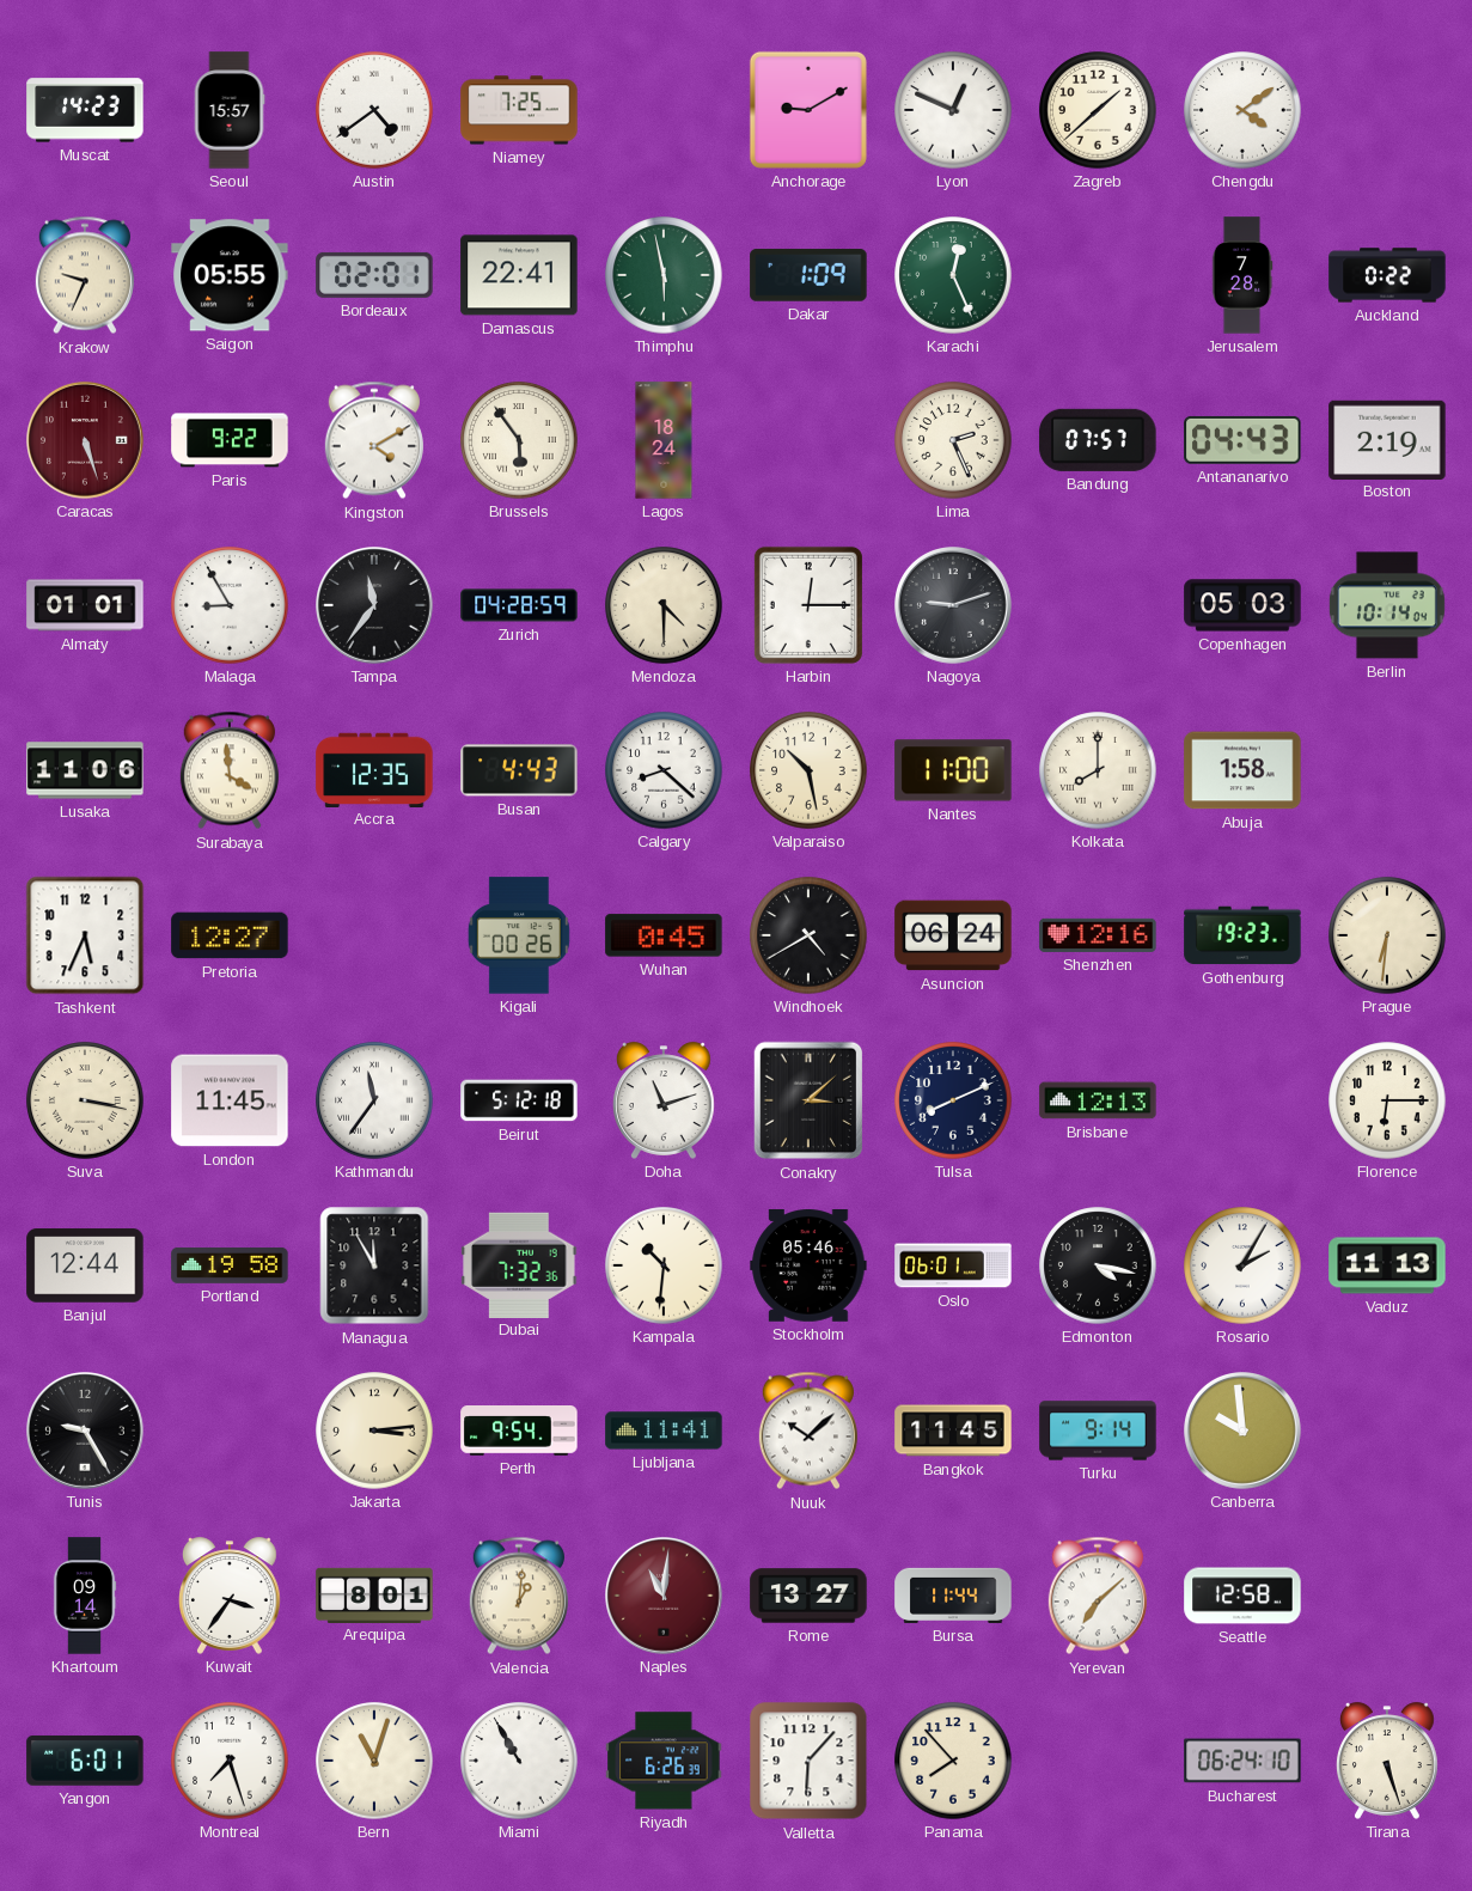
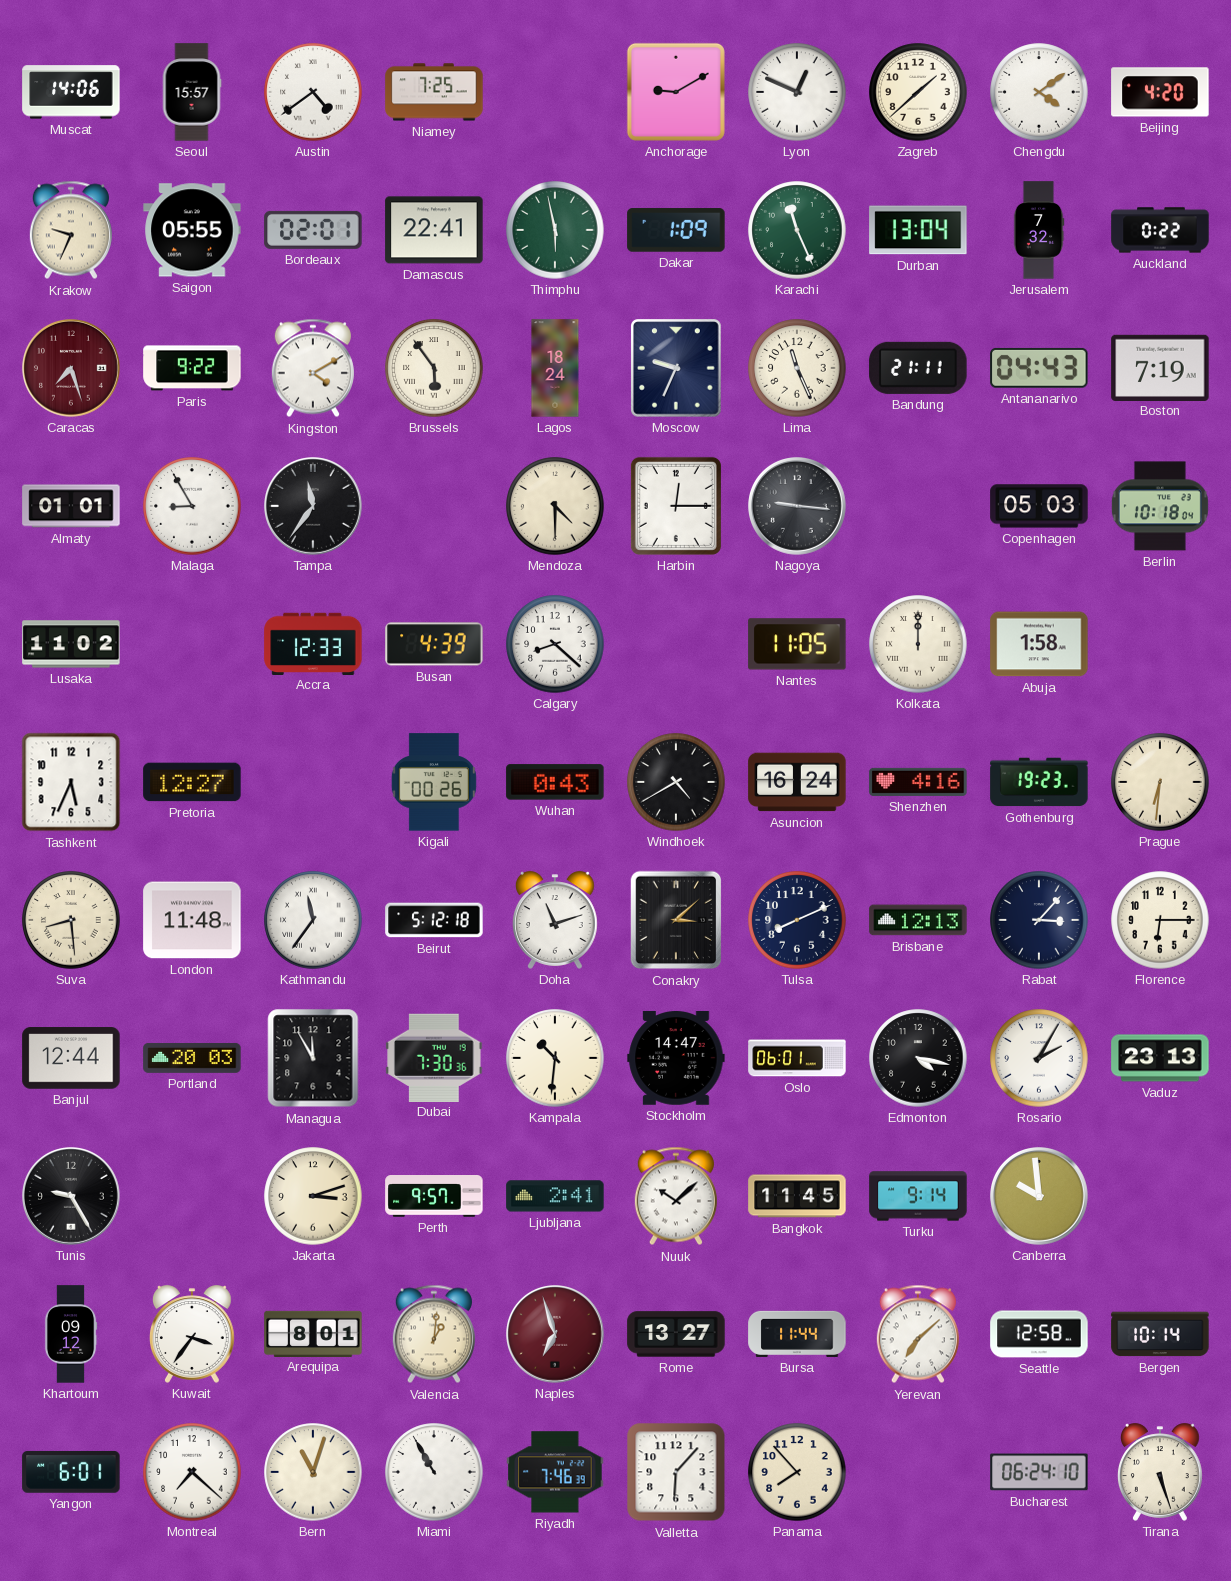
Muscat: 14:23 -> 14:06
Beijing: none -> 4:20
Karachi: 12:26 -> 11:26
Durban: none -> 13:04
Jerusalem: 7:28 -> 7:32
Caracas: 5:27 -> 7:27
Moscow: none -> 9:34
Lima: 2:26 -> 11:26
Bandung: 07:57 -> 21:11
Boston: 2:19 -> 7:19
Zurich: 04:28 -> none
Nagoya: 9:12 -> 9:16
Berlin: 10:14 -> 10:18
Lusaka: 11:06 -> 11:02
Surabaya: 3:59 -> none
Accra: 12:35 -> 12:33
Busan: 4:43 -> 4:39
Valparaiso: 10:28 -> none
Nantes: 11:00 -> 11:05
Kolkata: 8:00 -> 12:00
Wuhan: 0:45 -> 0:43
Asuncion: 06:24 -> 16:24
Shenzhen: 12:16 -> 4:16
Suva: 3:17 -> 8:29
London: 11:45 -> 11:48
Rabat: none -> 3:07
Portland: 19:58 -> 20:03
Dubai: 7:32 -> 7:30
Stockholm: 05:46 -> 14:47
Vaduz: 11:13 -> 23:13
Jakarta: 3:14 -> 3:12
Perth: 9:54 -> 9:57
Ljubljana: 11:41 -> 2:41
Khartoum: 09:14 -> 09:12
Naples: 11:01 -> 6:57
Bergen: none -> 10:14
Montreal: 7:27 -> 7:22
Riyadh: 6:26 -> 7:46
